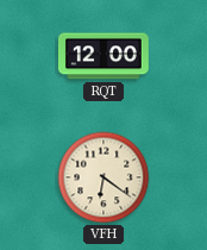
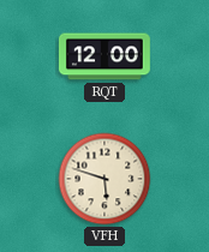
VFH: 6:21 -> 5:48
